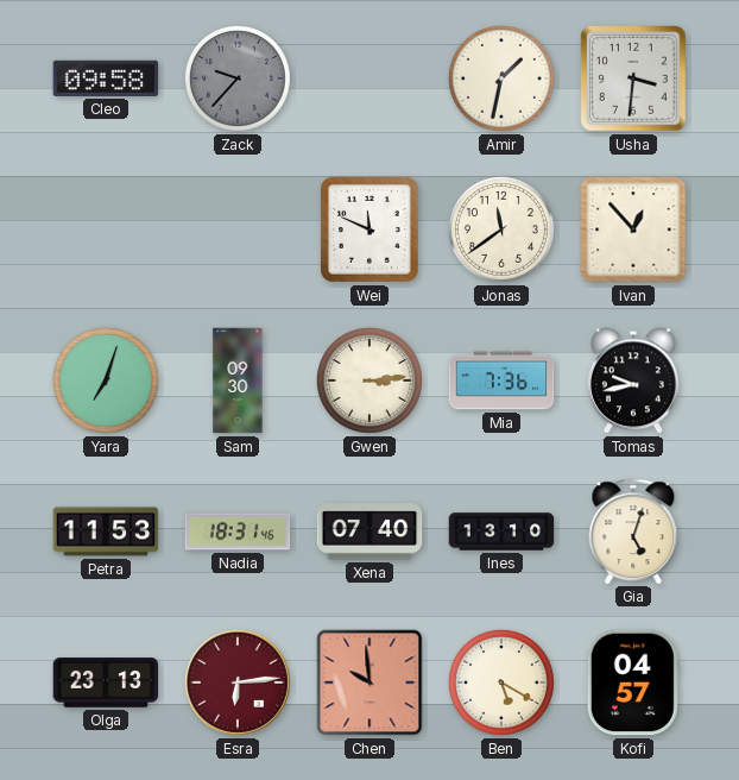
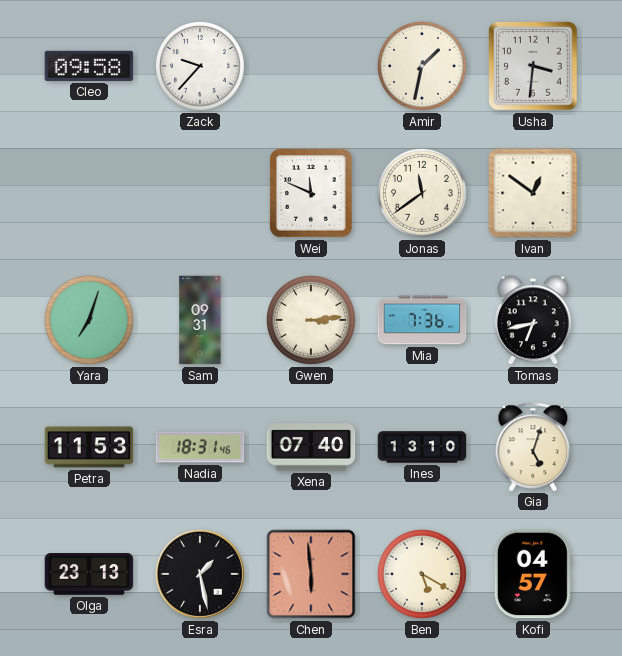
Zack dial: grey -> white
Ivan: 12:53 -> 12:51
Sam: 09:30 -> 09:31
Tomas: 9:43 -> 6:43
Esra: 6:14 -> 1:28
Esra dial: burgundy -> black
Chen: 9:59 -> 5:59
